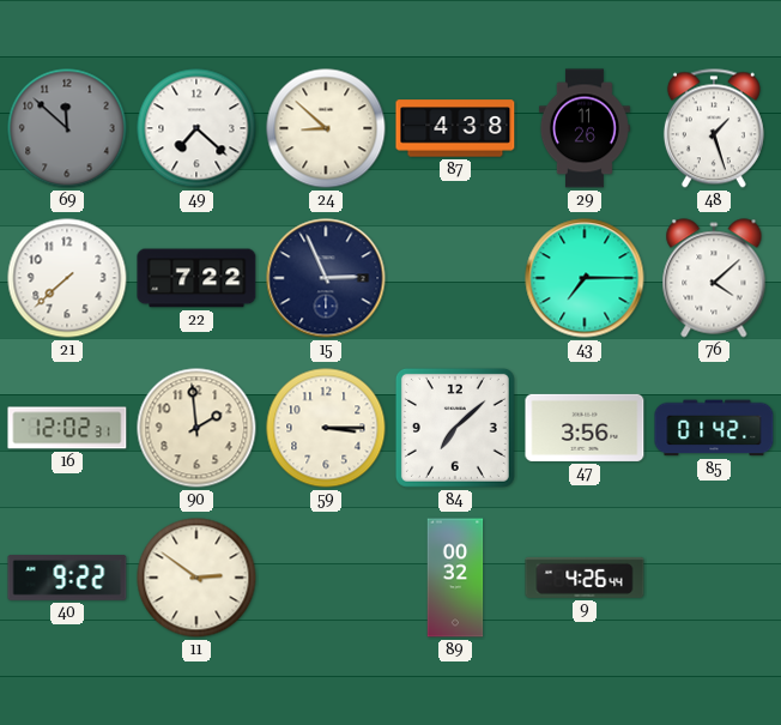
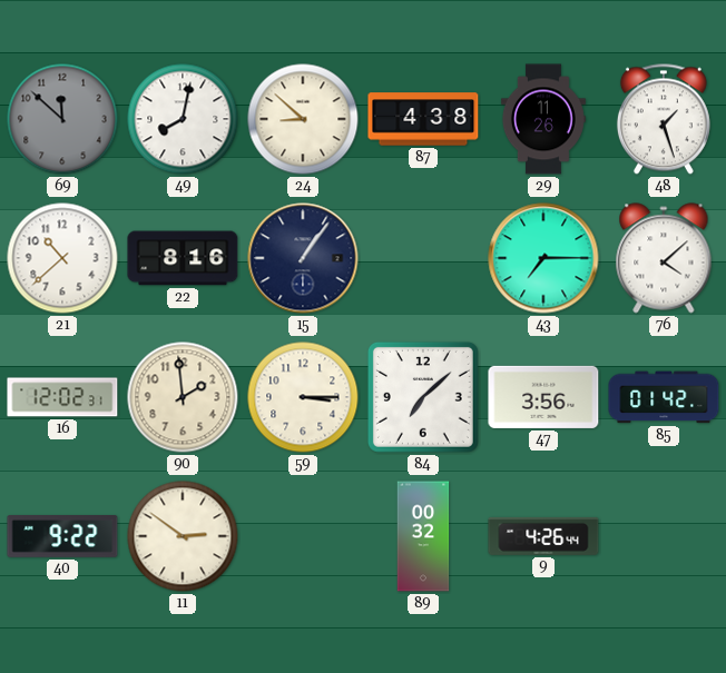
49: 7:22 -> 8:02
21: 7:38 -> 10:38
22: 7:22 -> 8:16
15: 2:56 -> 1:06
